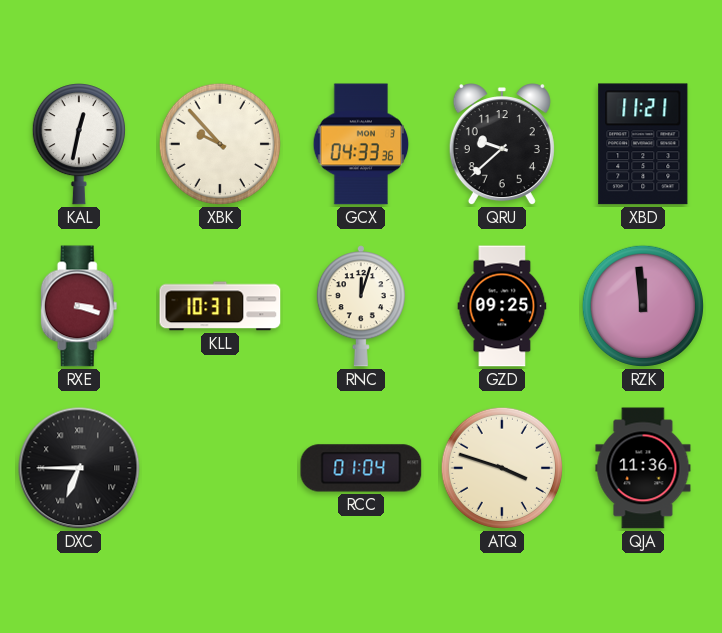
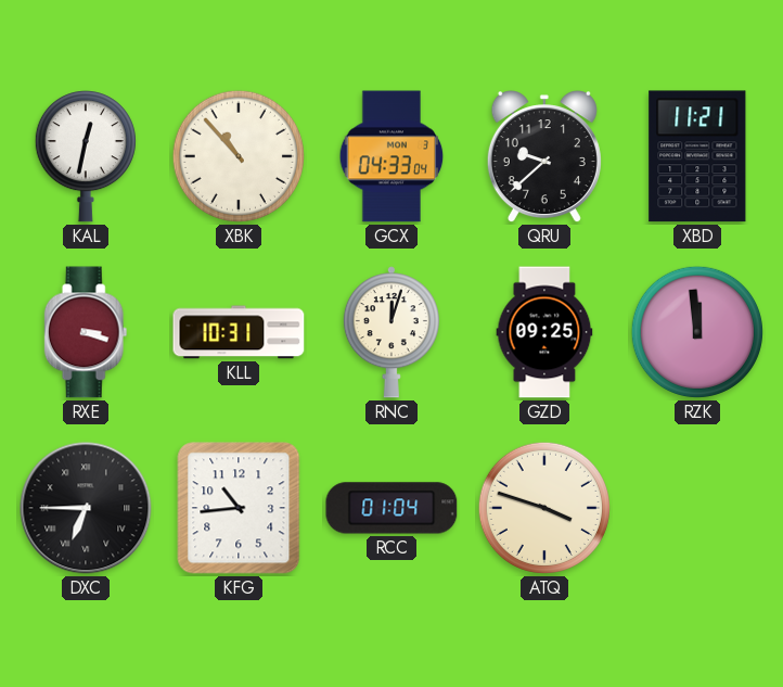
XBK: 9:53 -> 10:53
GCX: 04:33:36 -> 04:33:04
KFG: none -> 10:44
QJA: 11:36 -> none
